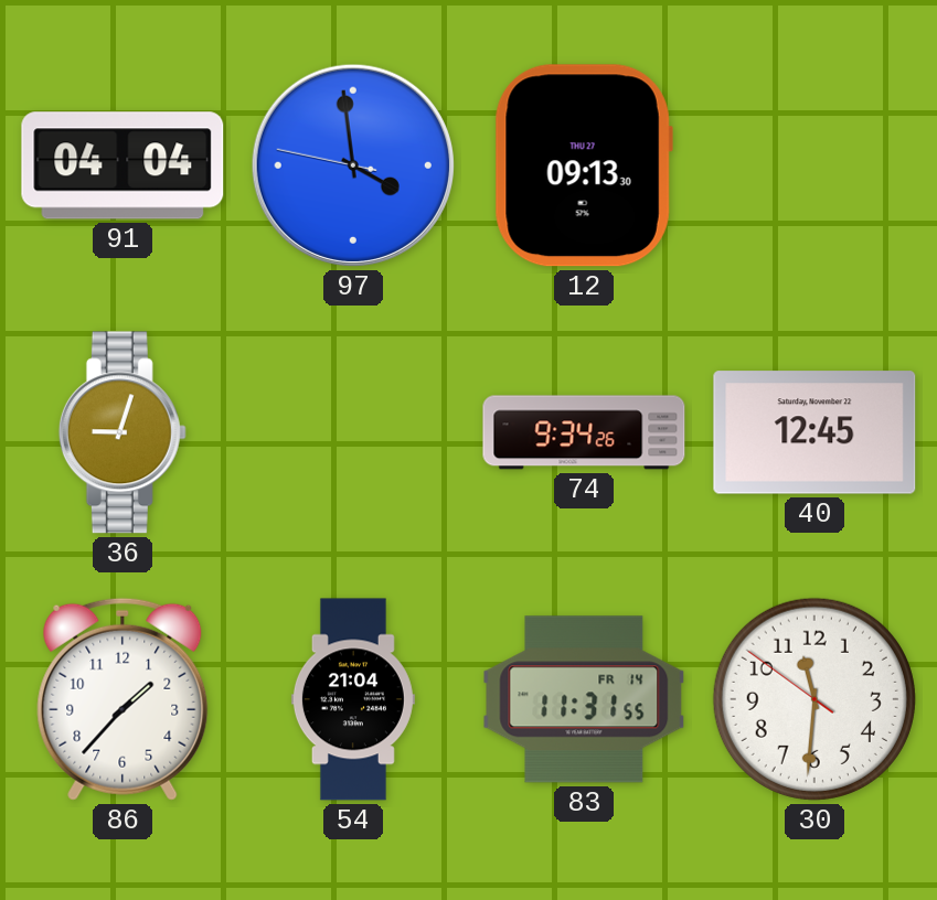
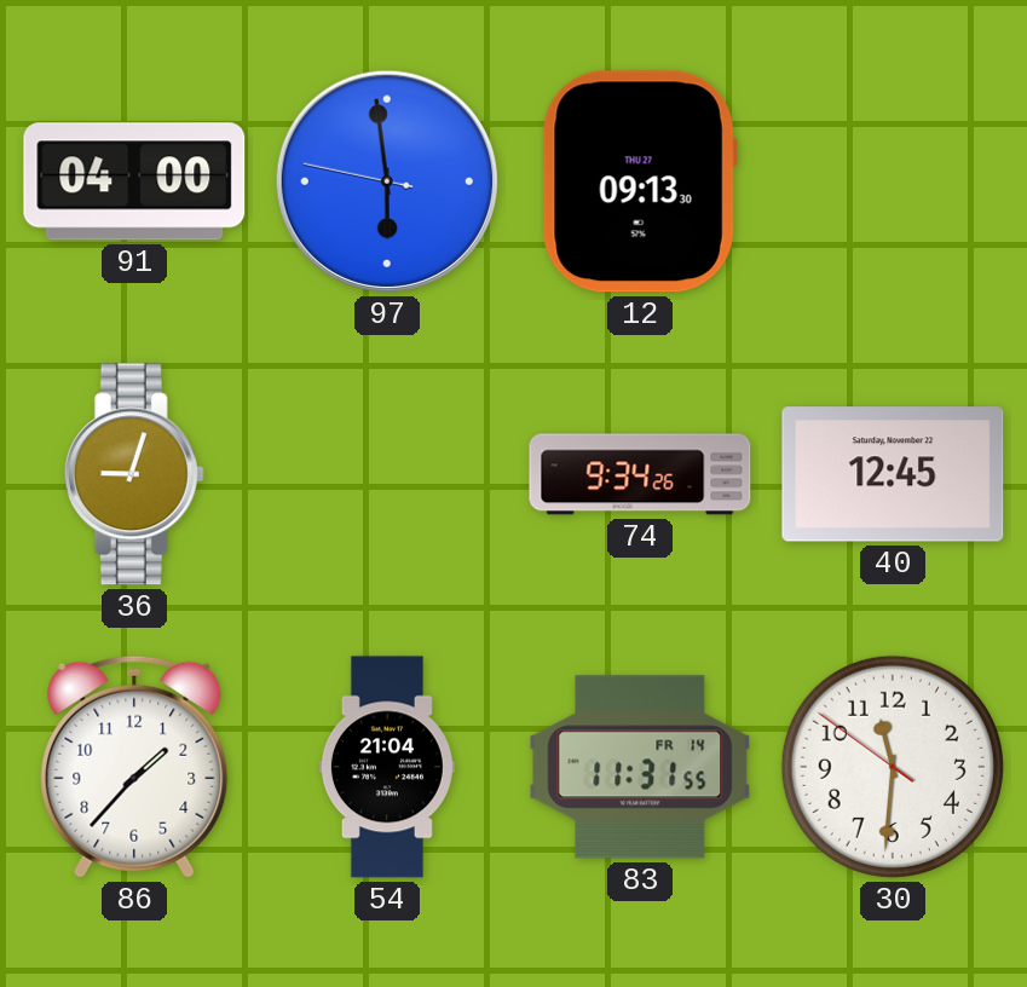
91: 04:04 -> 04:00
97: 3:58 -> 5:58
